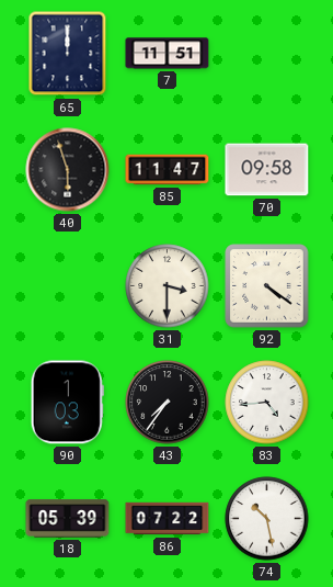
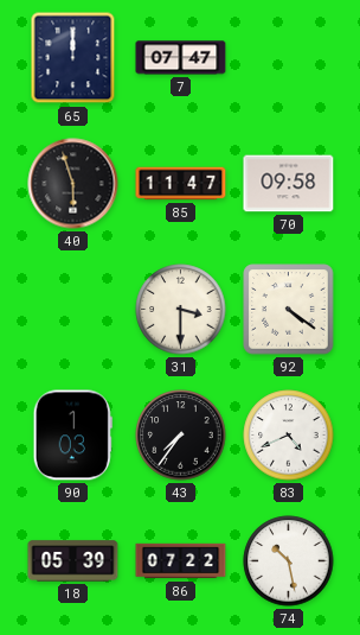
7: 11:51 -> 07:47
83: 4:44 -> 4:41
